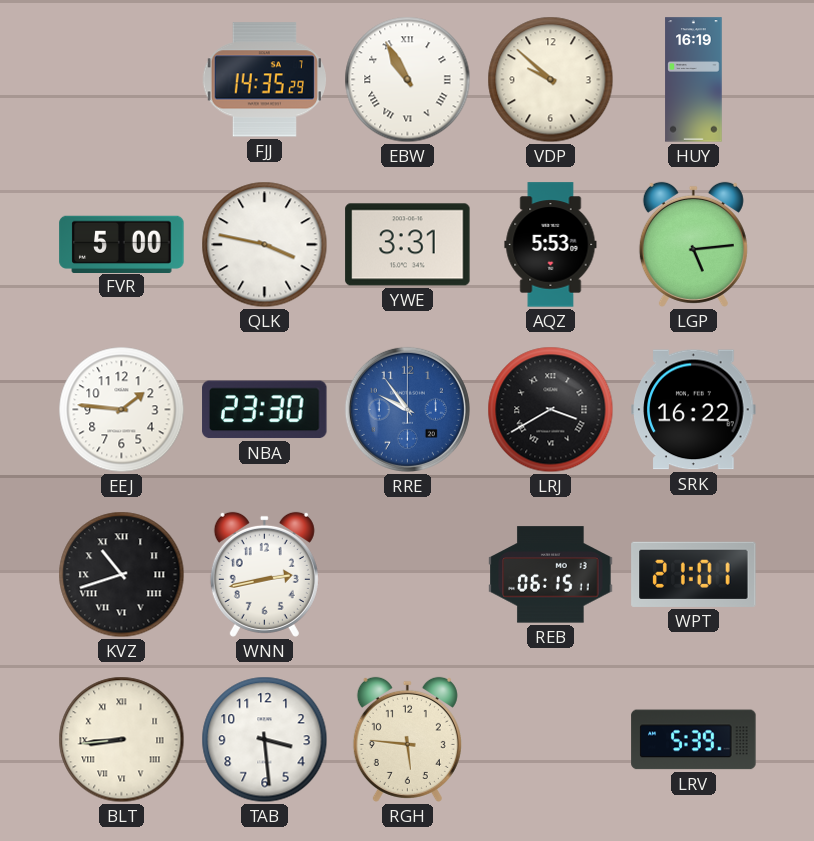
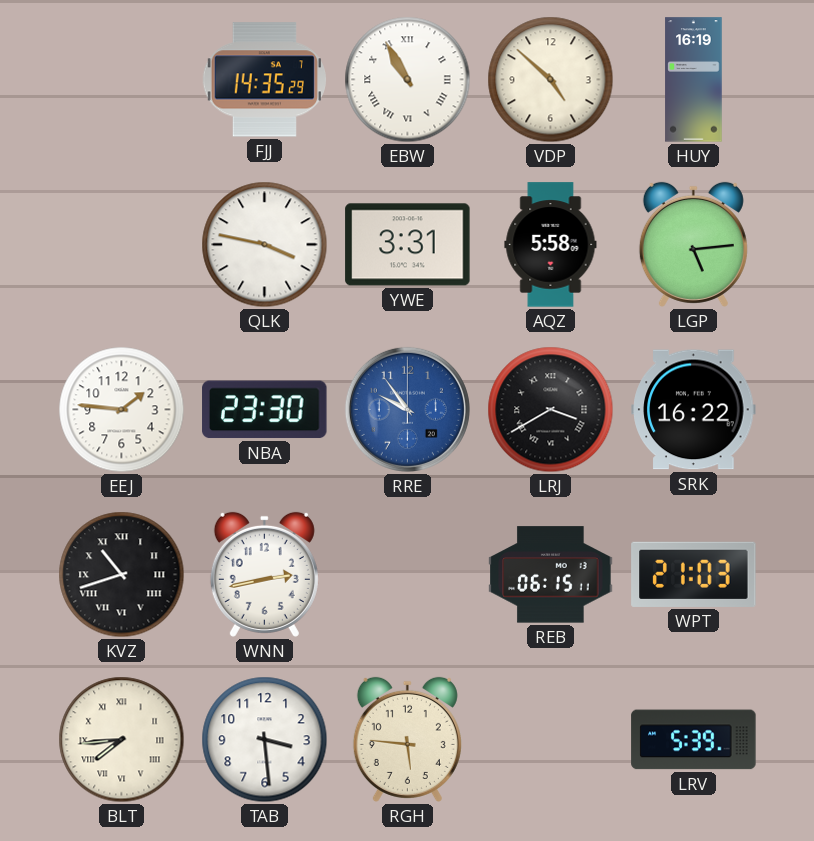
VDP: 9:52 -> 4:52
FVR: 5:00 -> none
AQZ: 5:53 -> 5:58
WPT: 21:01 -> 21:03
BLT: 8:44 -> 7:44
